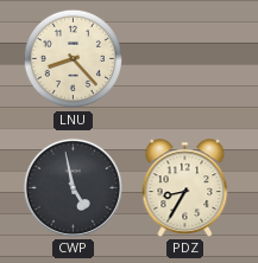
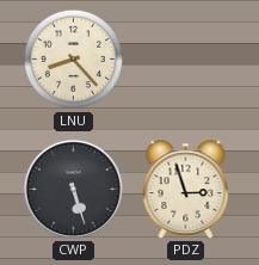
CWP: 4:58 -> 5:27
PDZ: 8:35 -> 2:57
